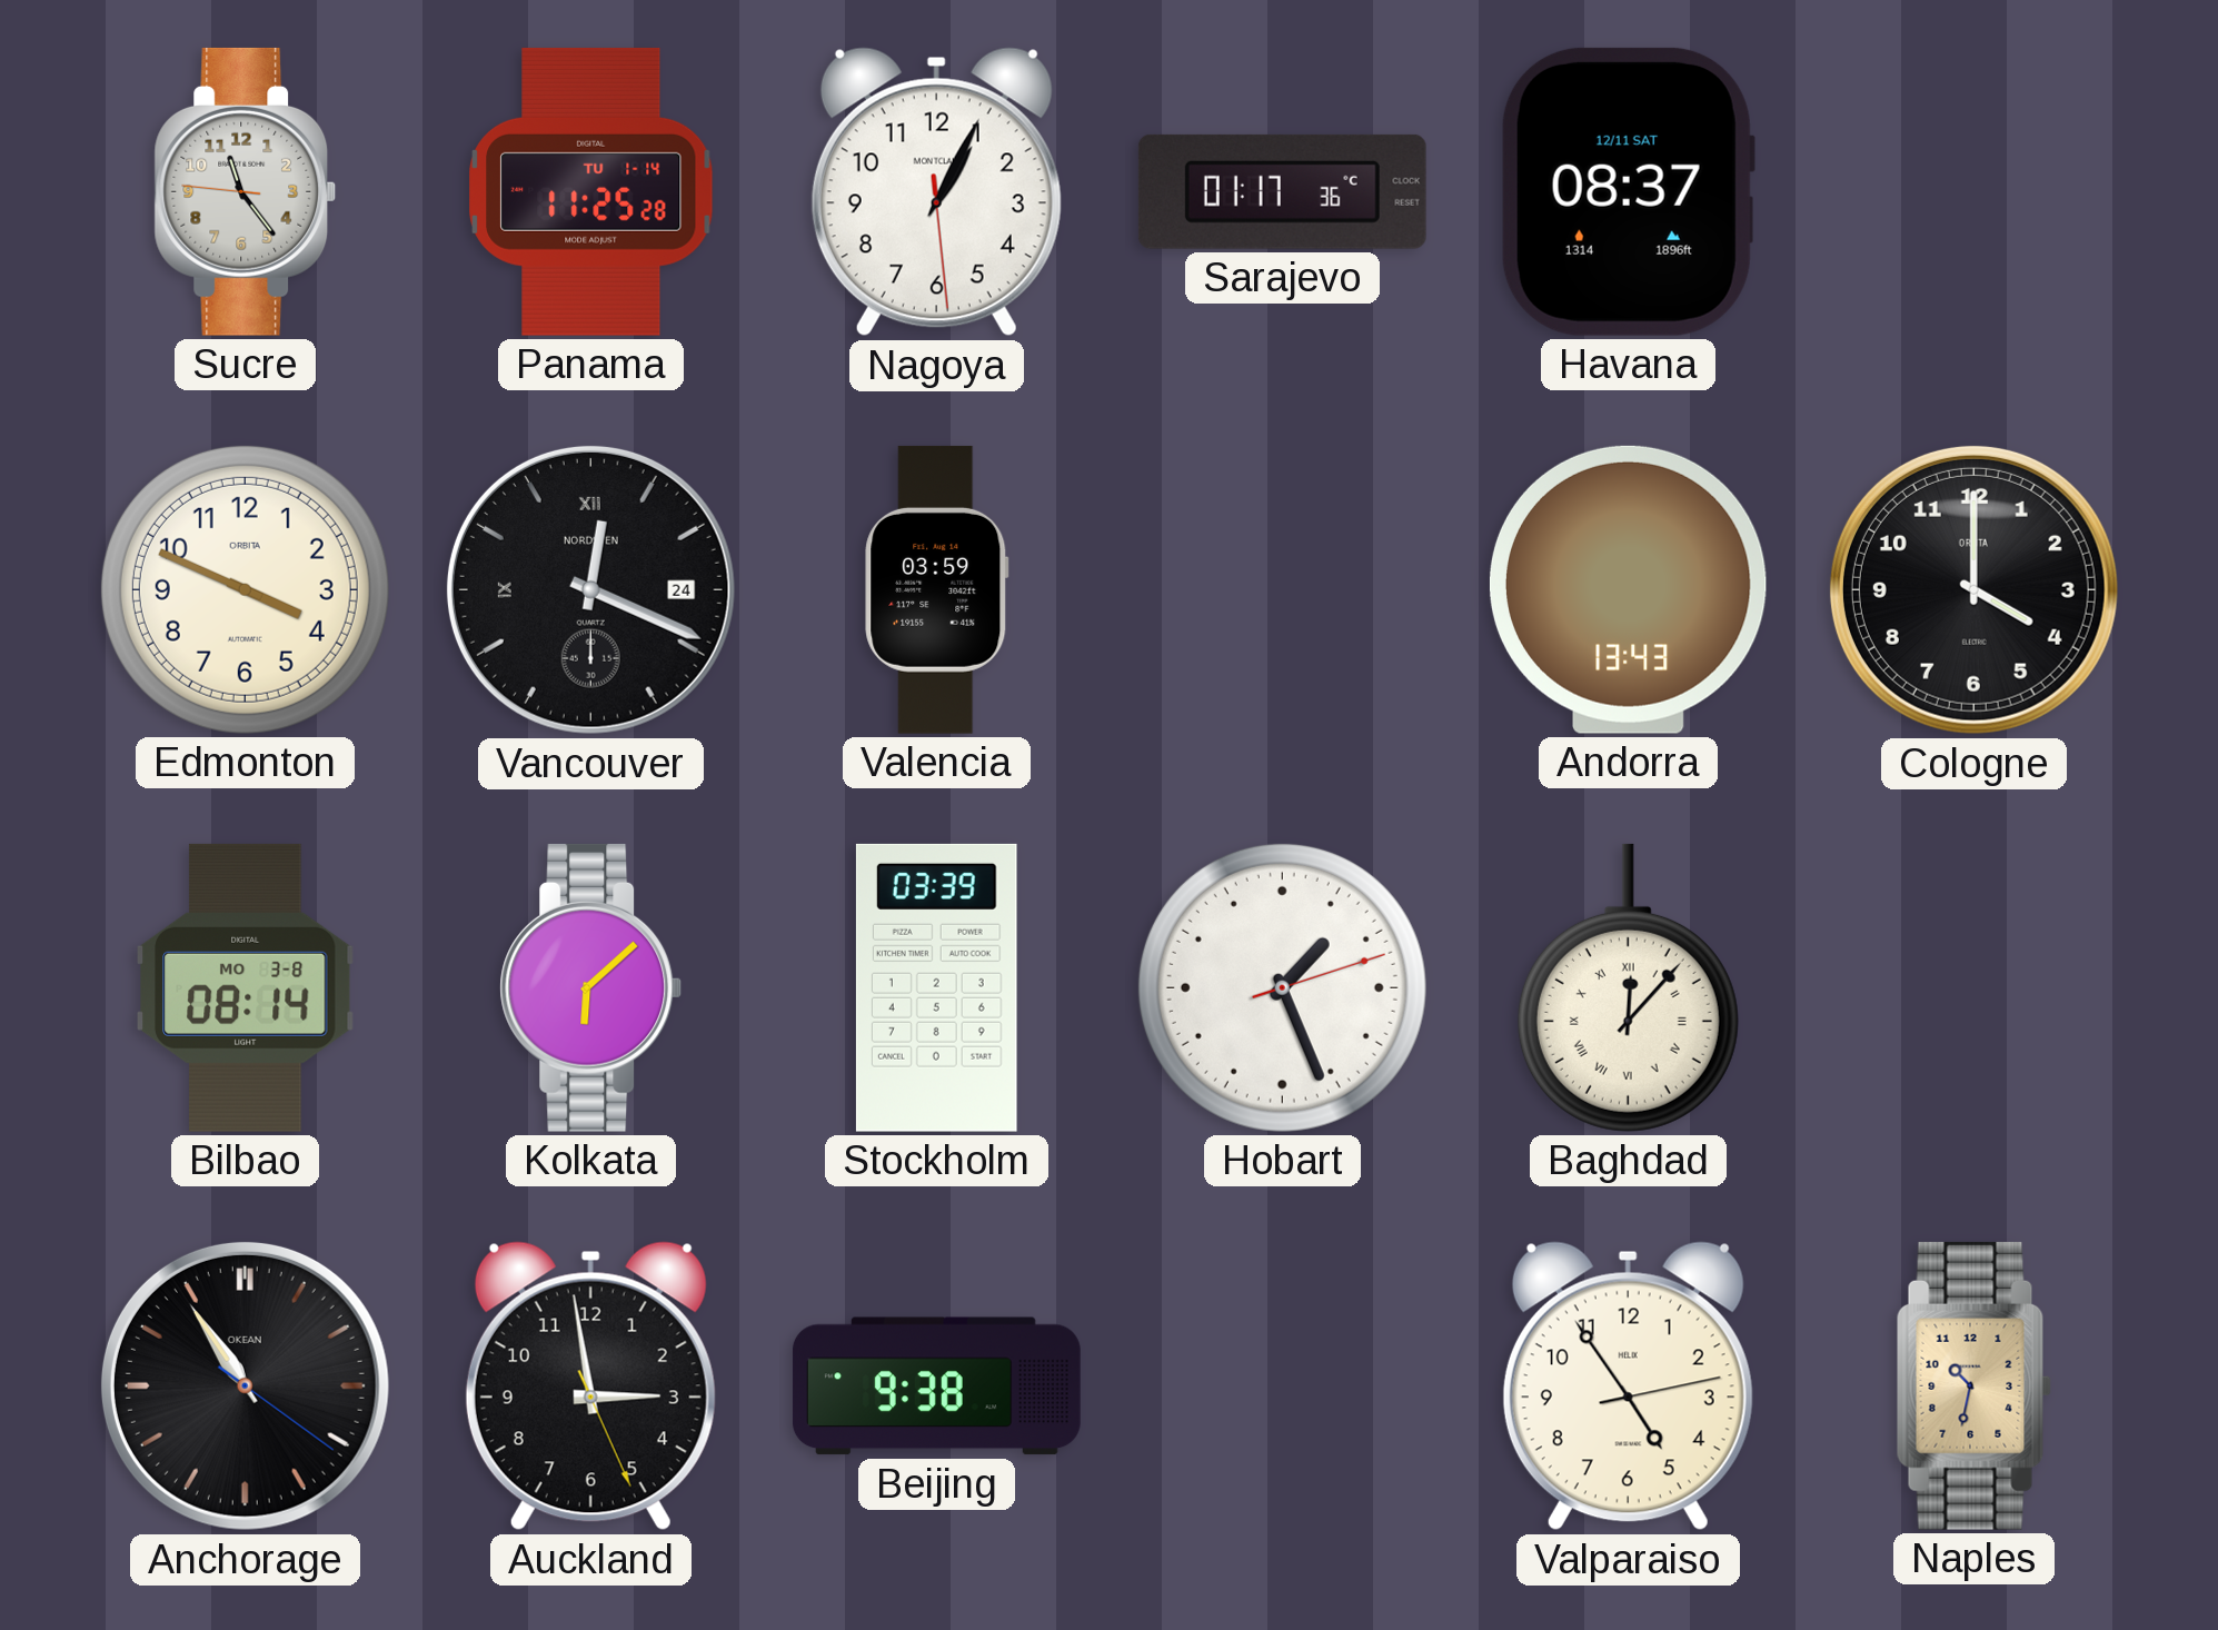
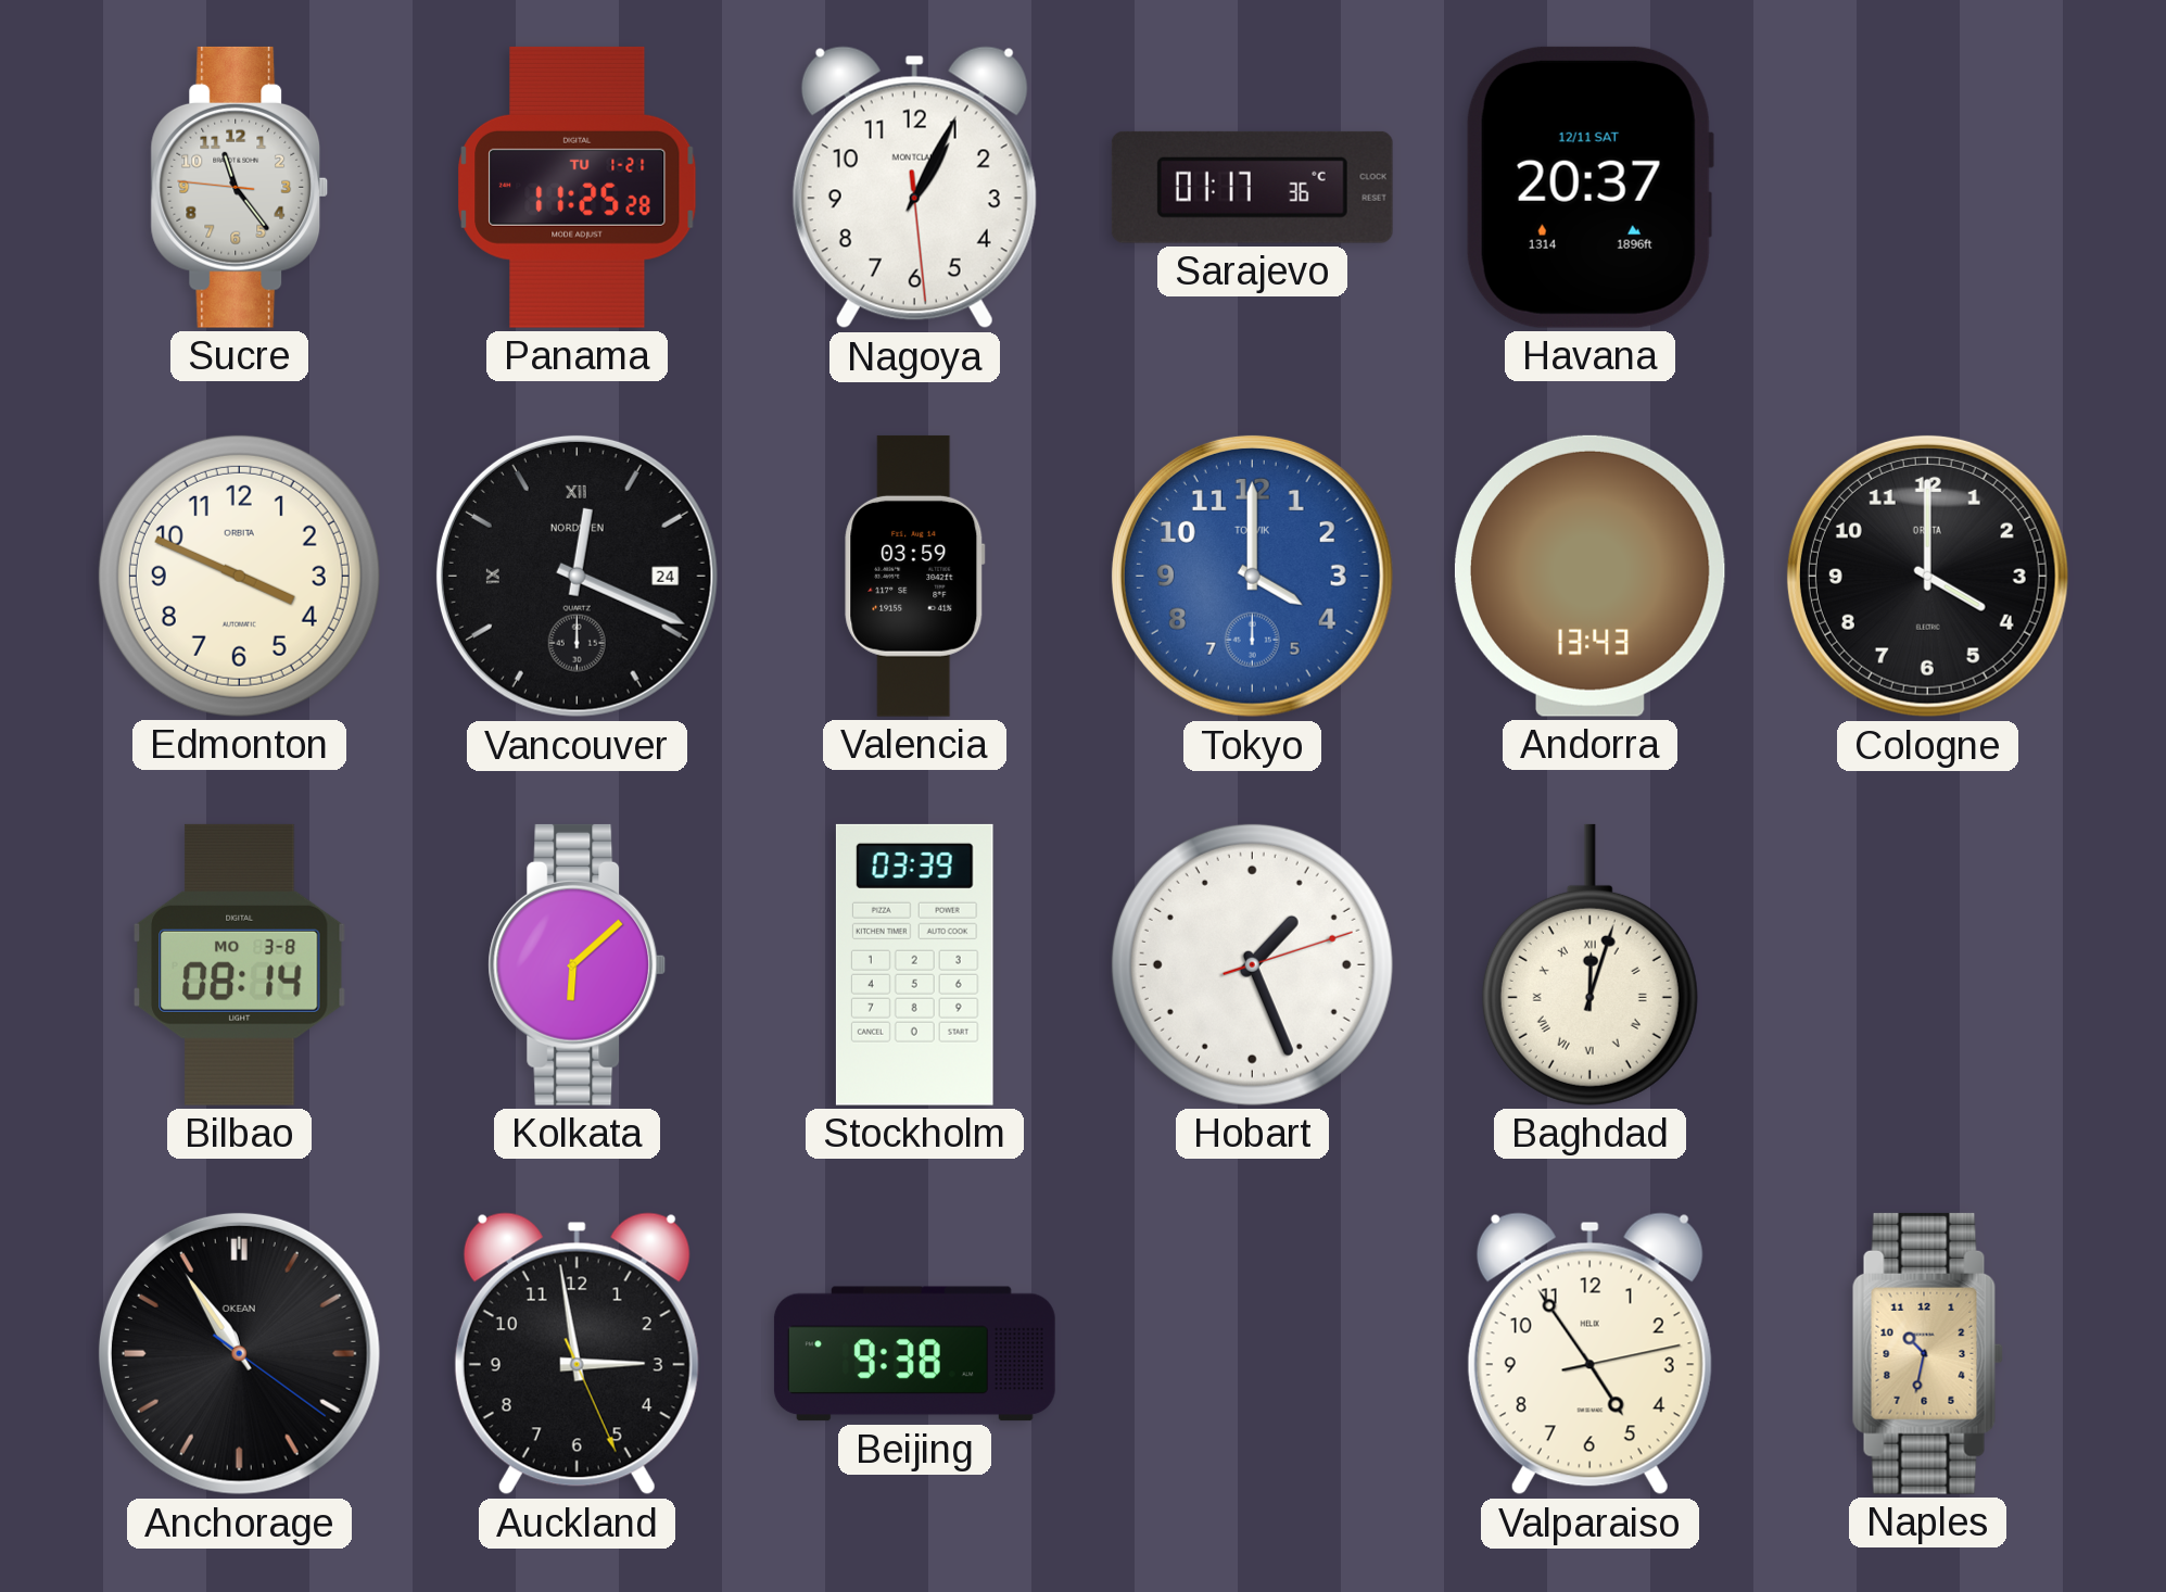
Panama date: TU 1-14 -> TU 1-21
Havana: 08:37 -> 20:37
Tokyo: none -> 4:00
Baghdad: 12:07 -> 12:03
